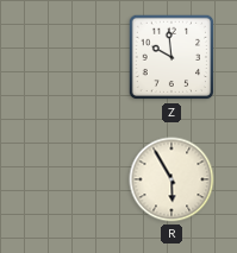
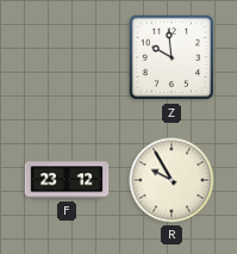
F: none -> 23:12
R: 5:55 -> 9:55
